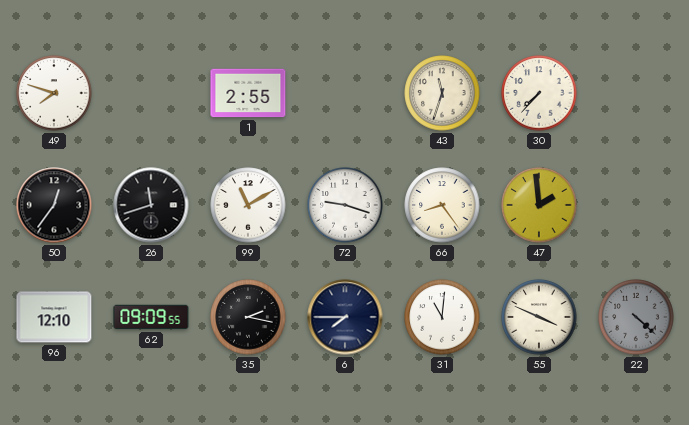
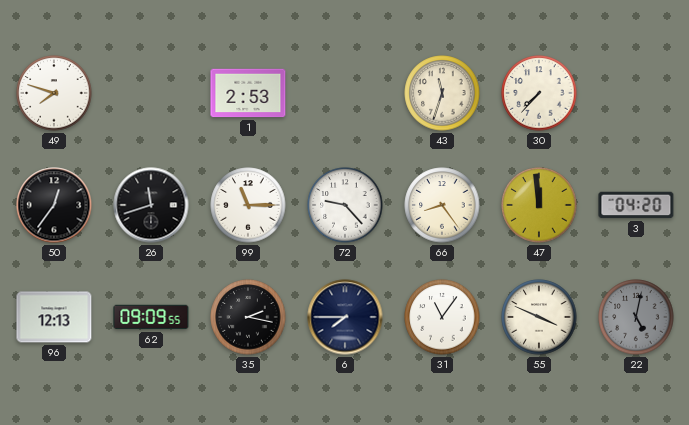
1: 2:55 -> 2:53
99: 11:10 -> 11:15
72: 9:18 -> 9:23
47: 1:59 -> 11:59
3: none -> 04:20
96: 12:10 -> 12:13
31: 11:01 -> 11:06
22: 4:22 -> 5:02
